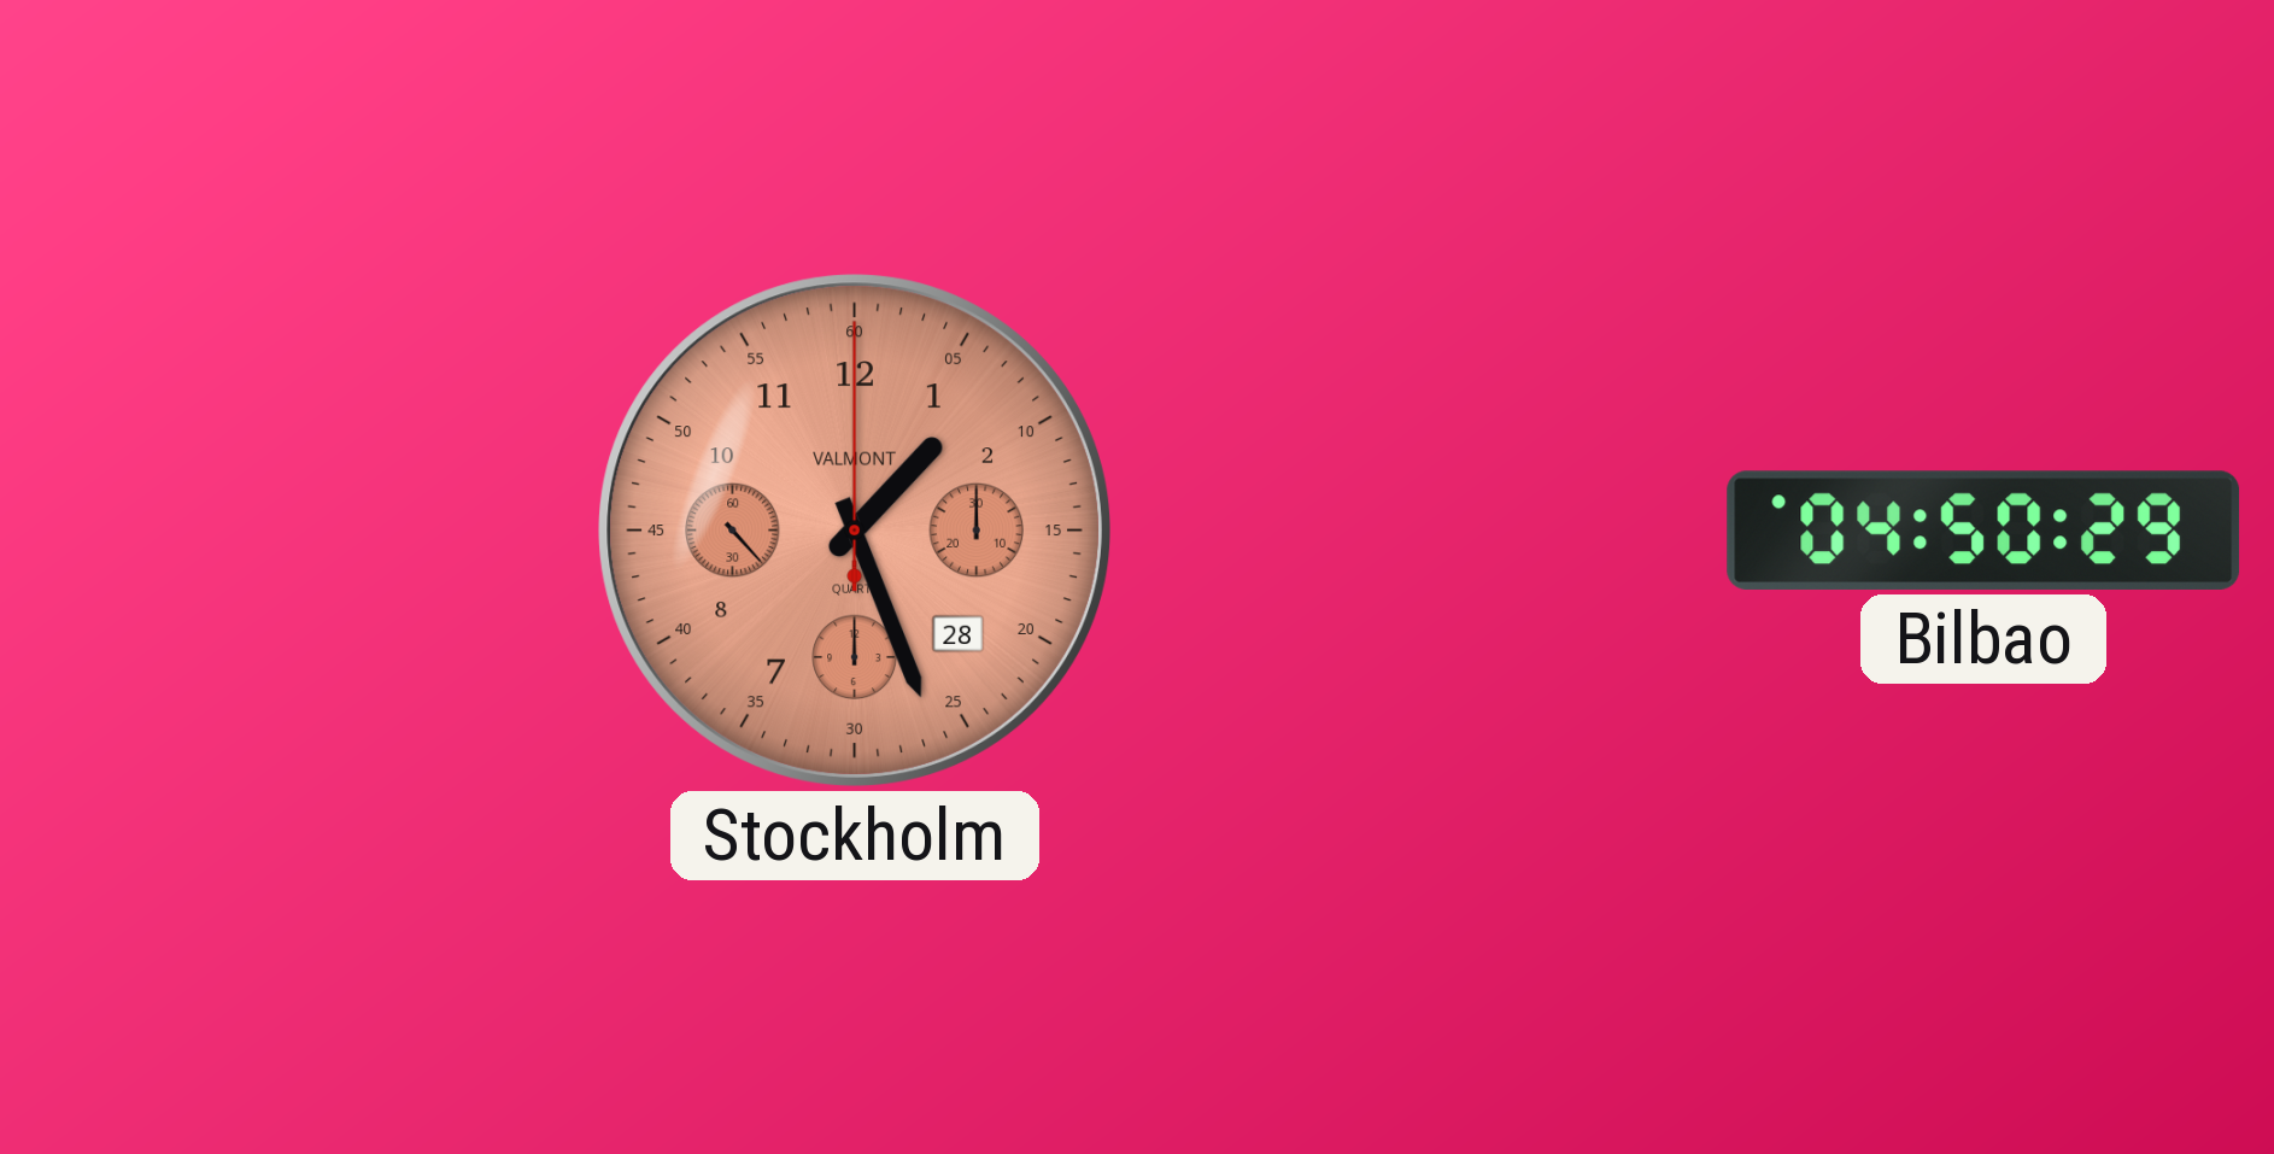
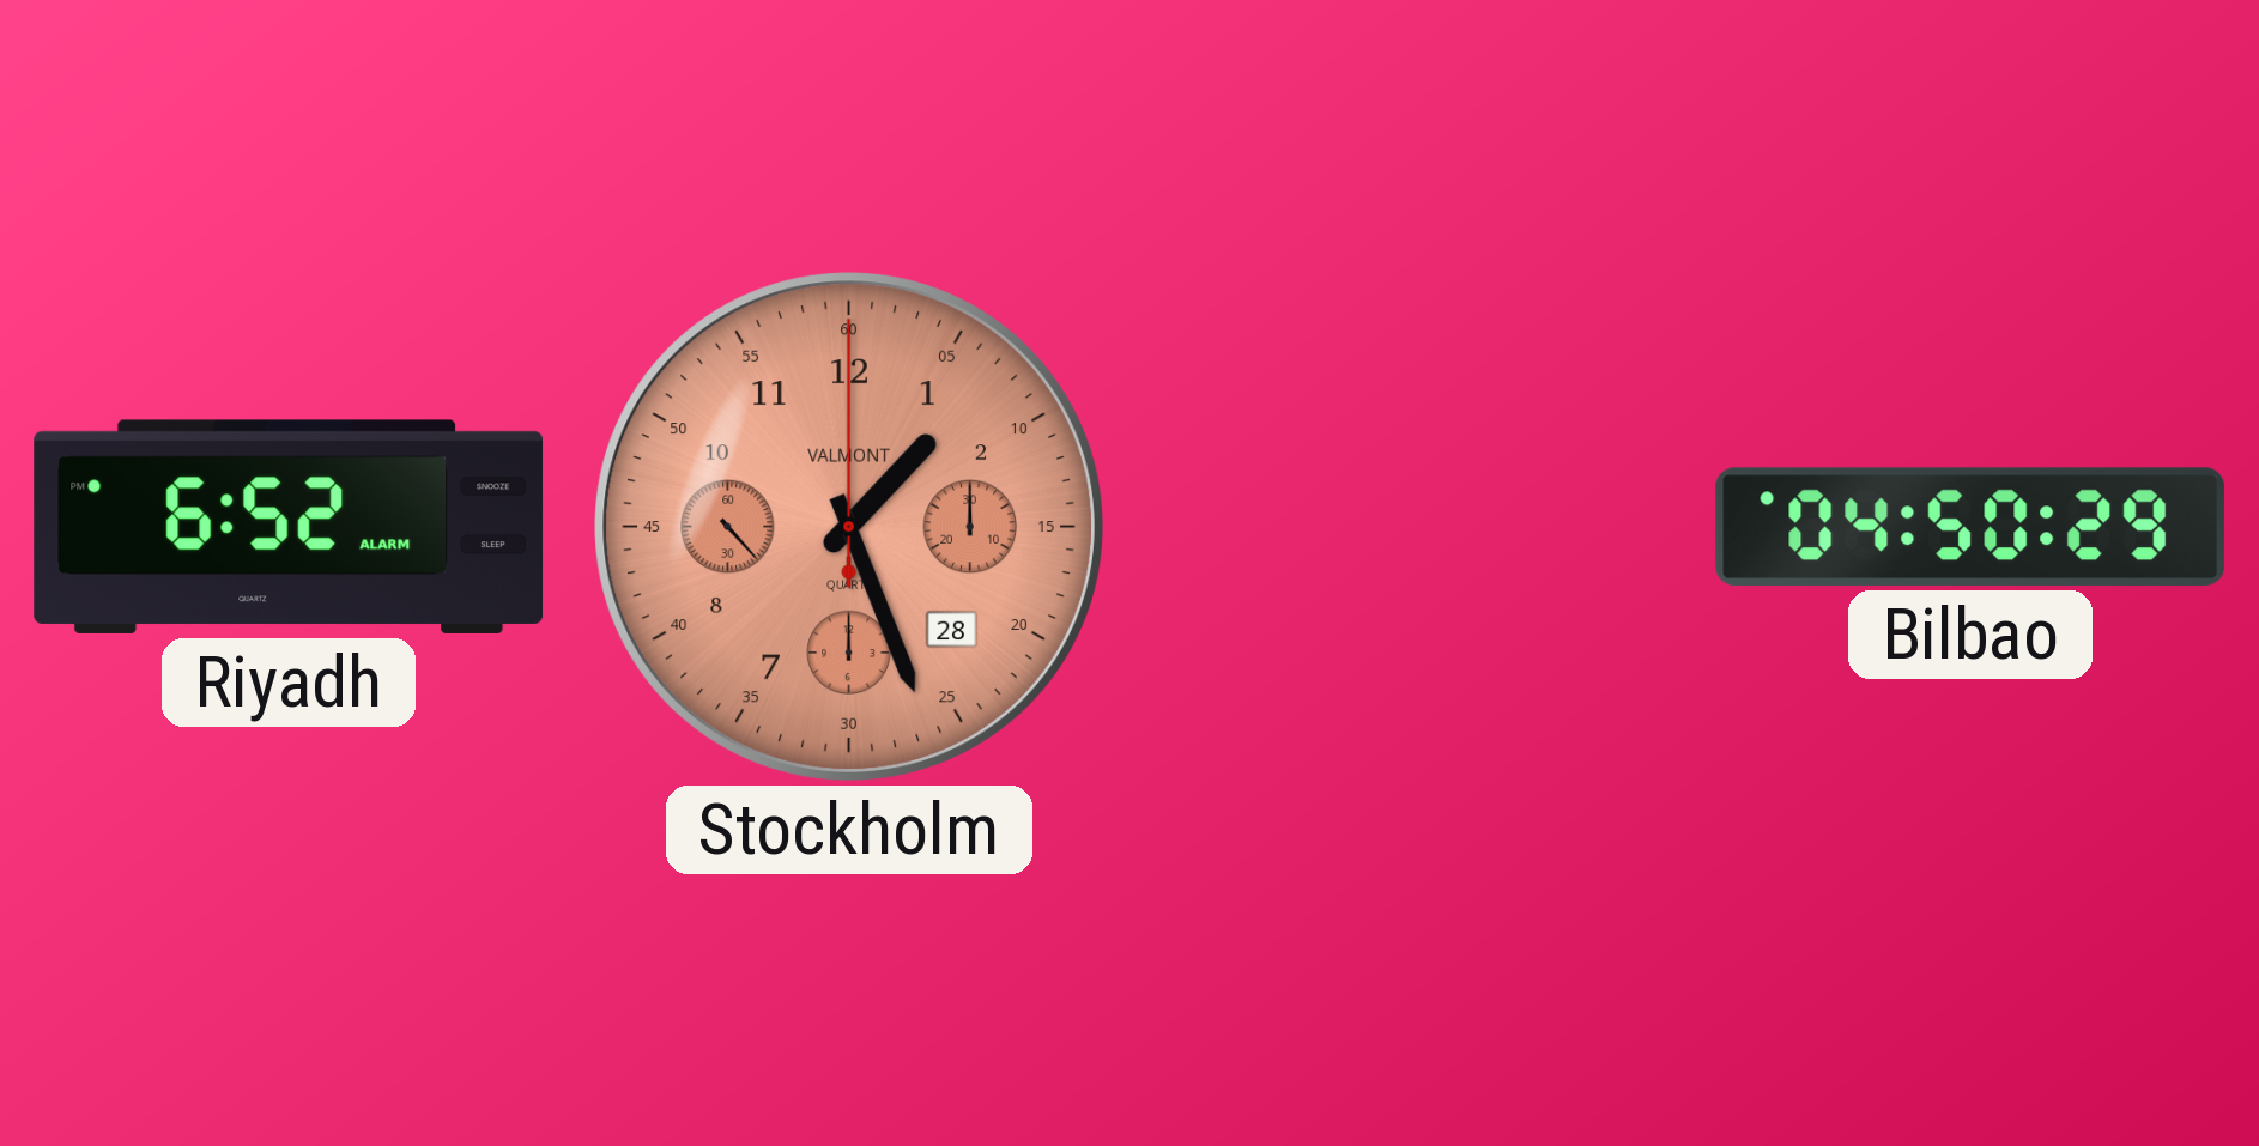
Riyadh: none -> 6:52
